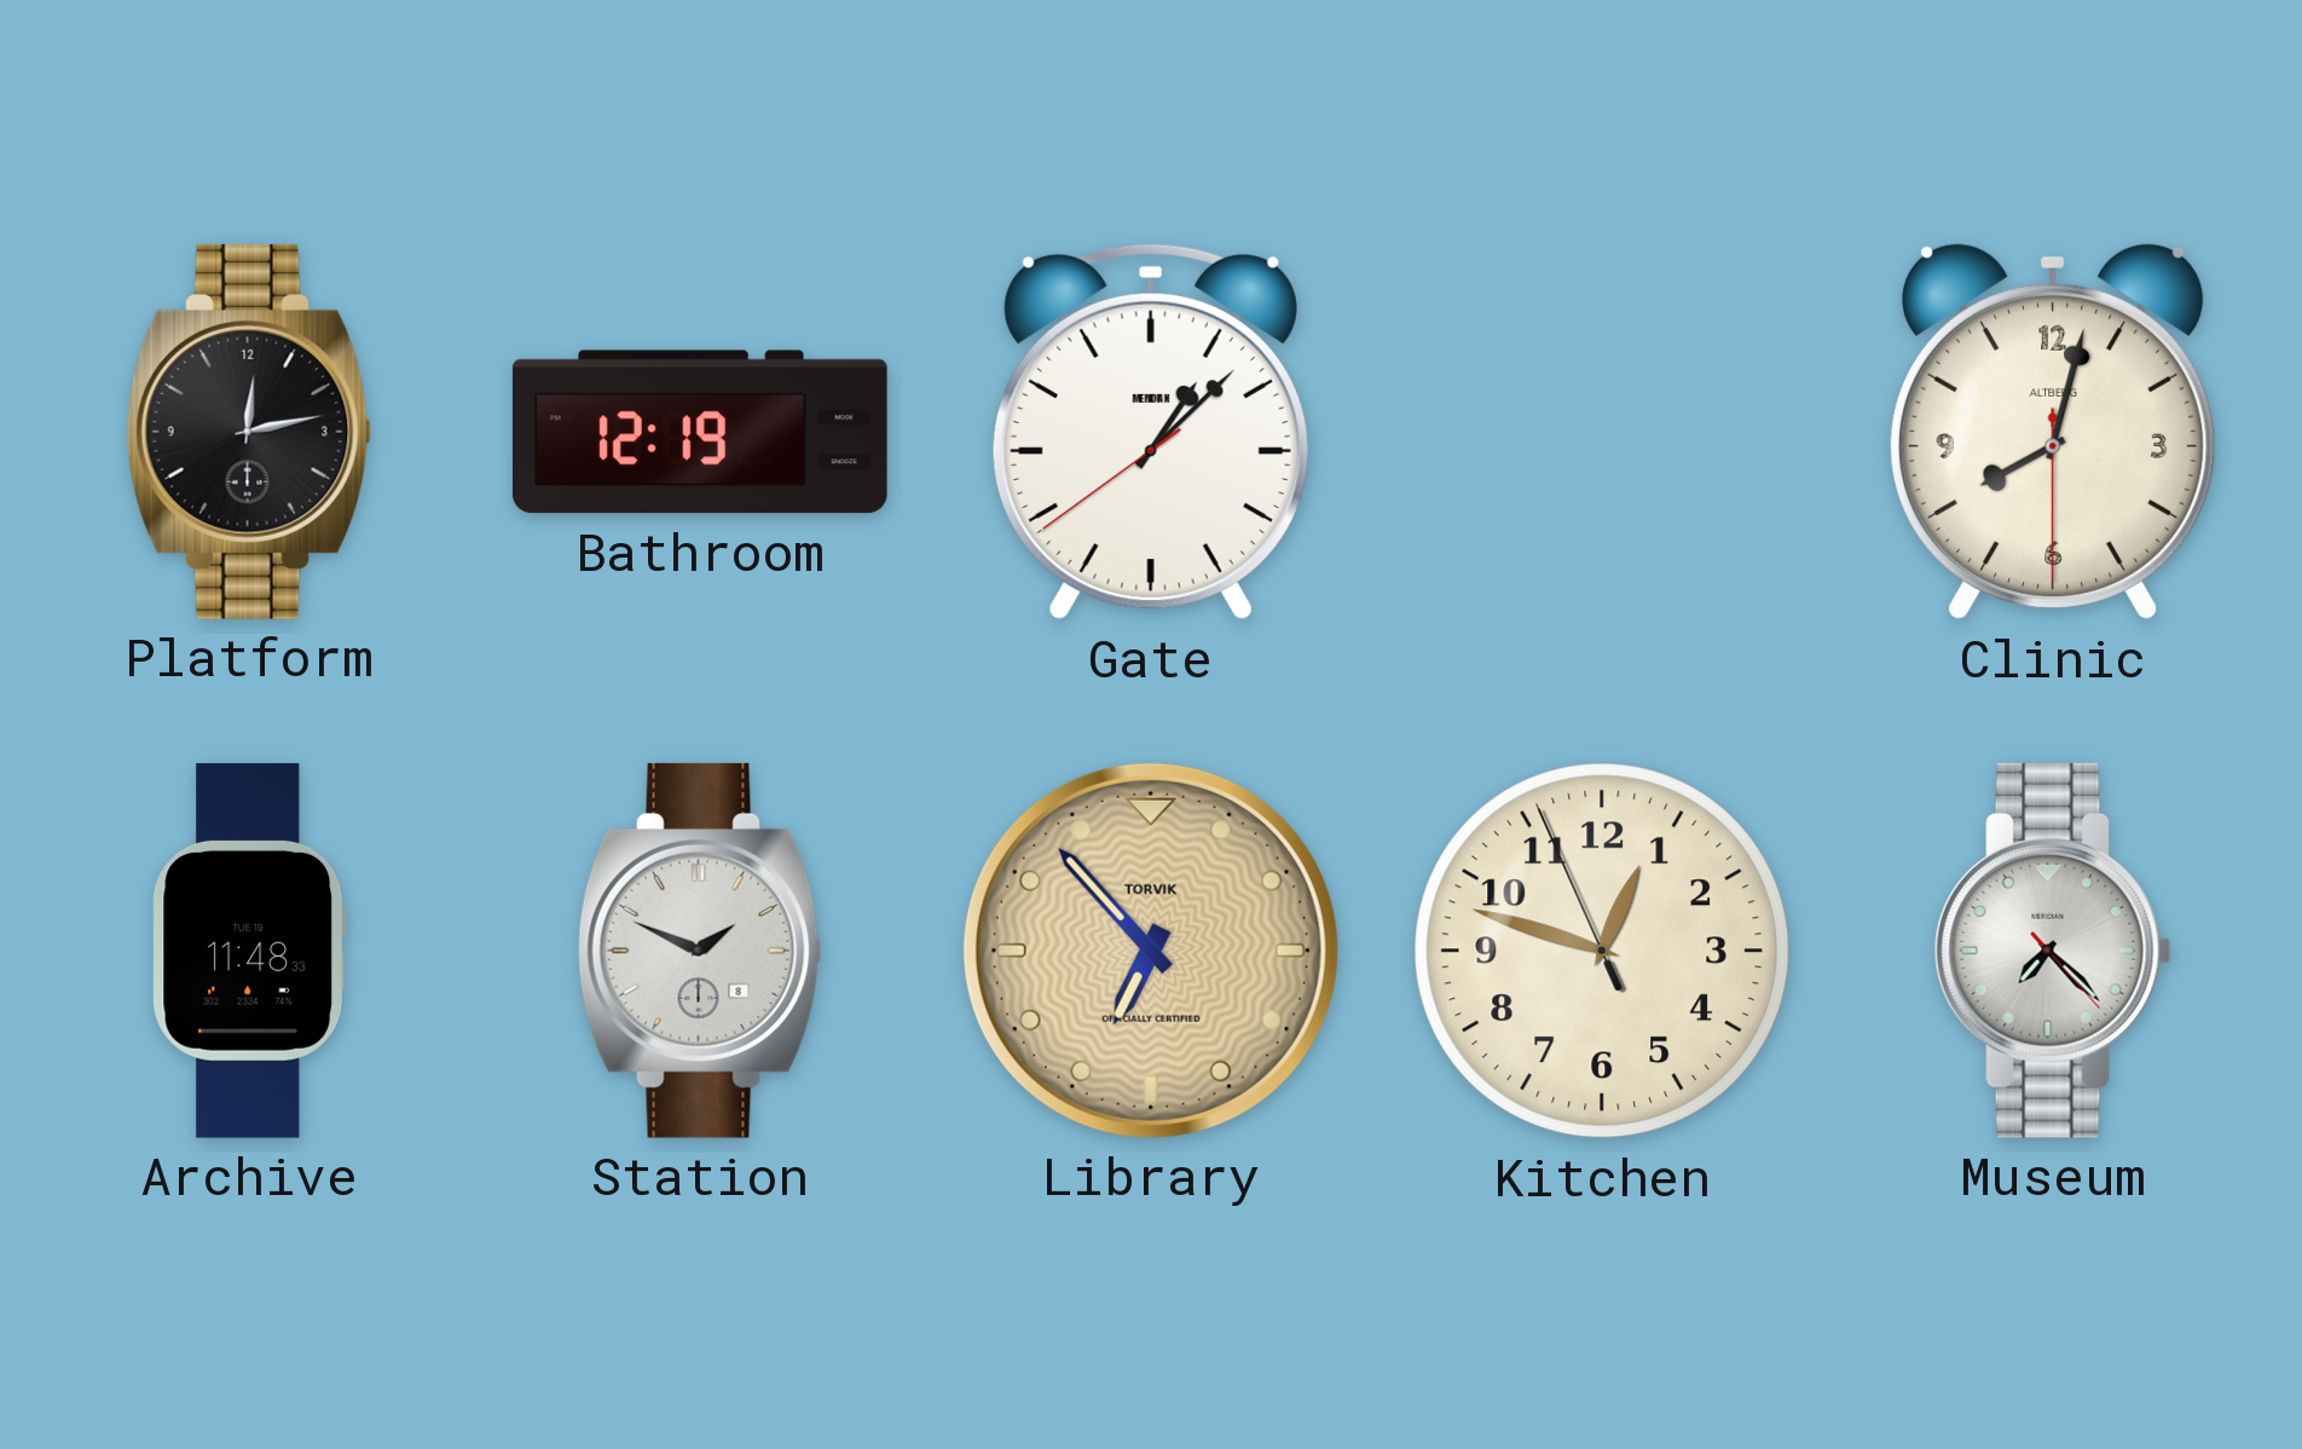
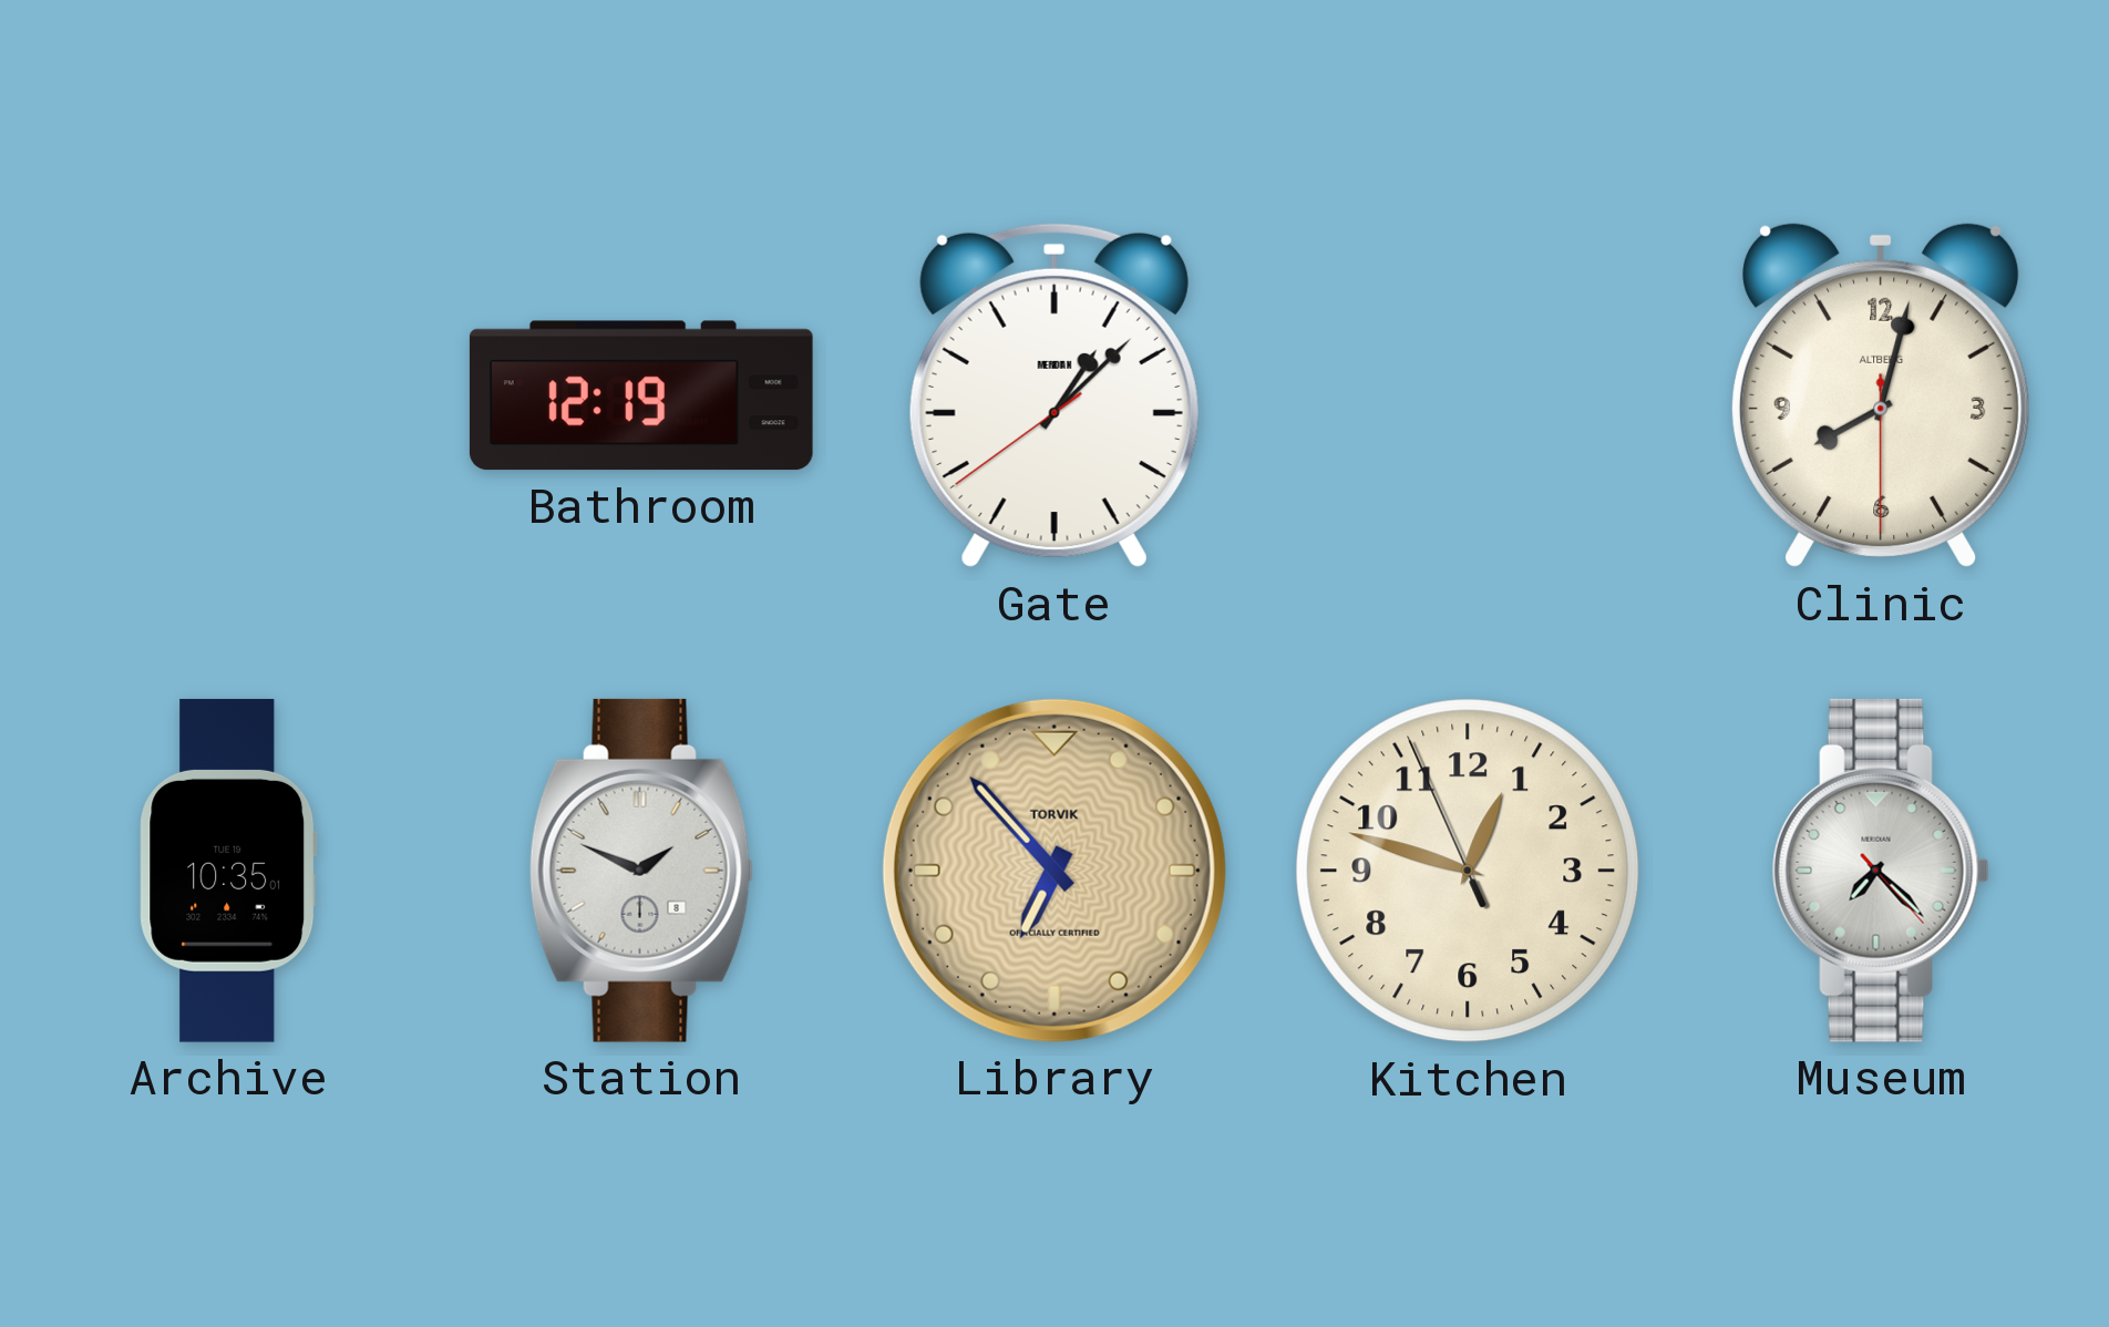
Platform: 12:13 -> none
Archive: 11:48 -> 10:35
